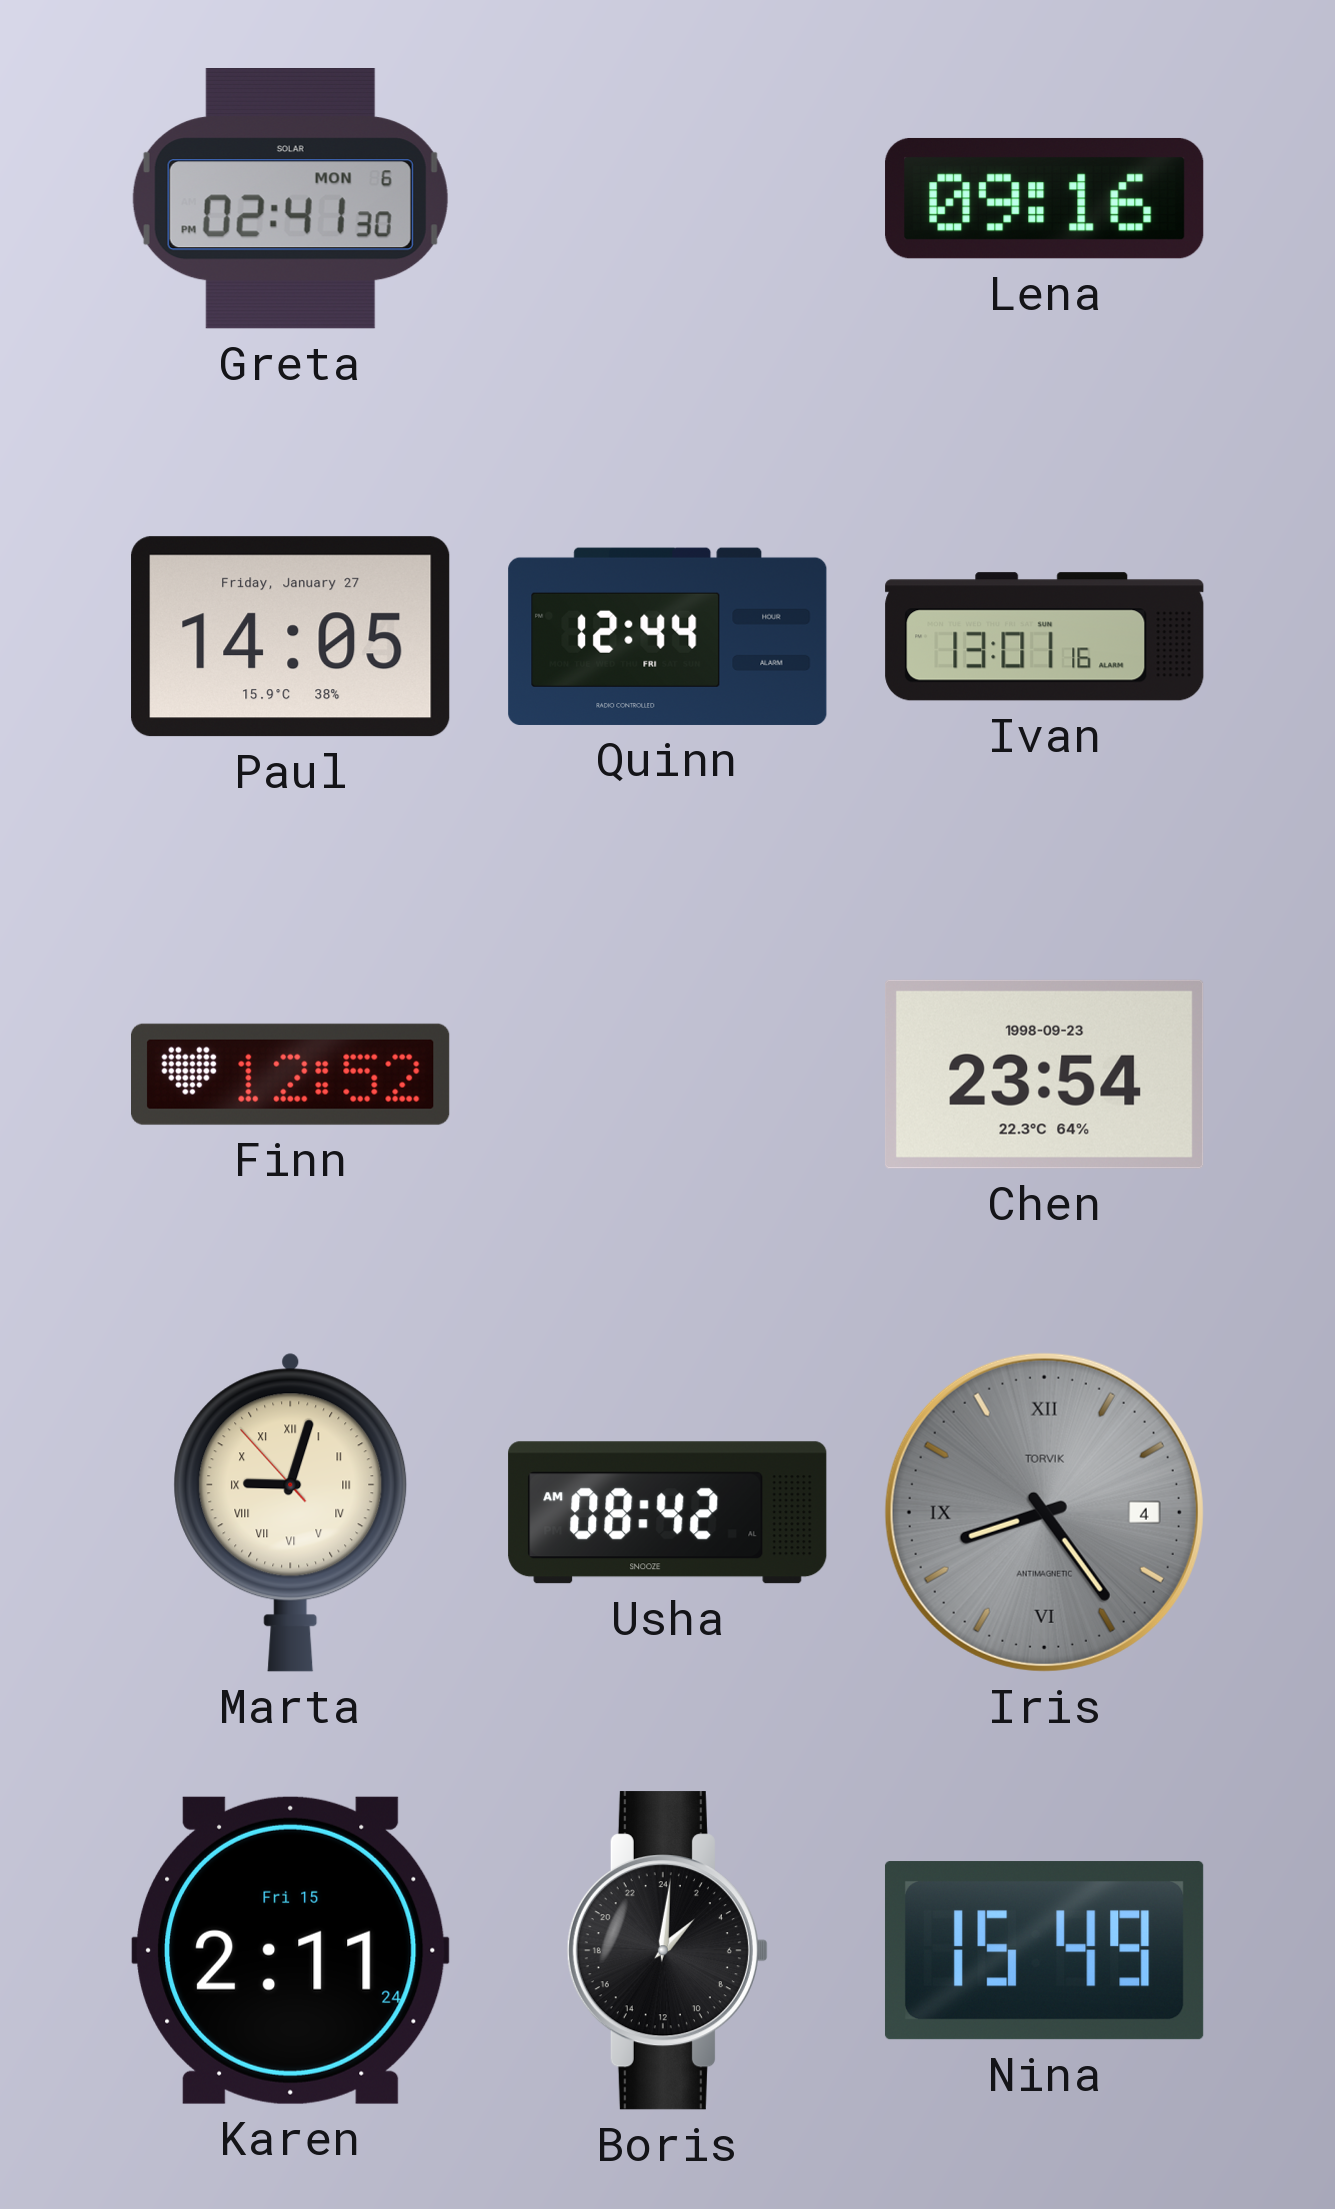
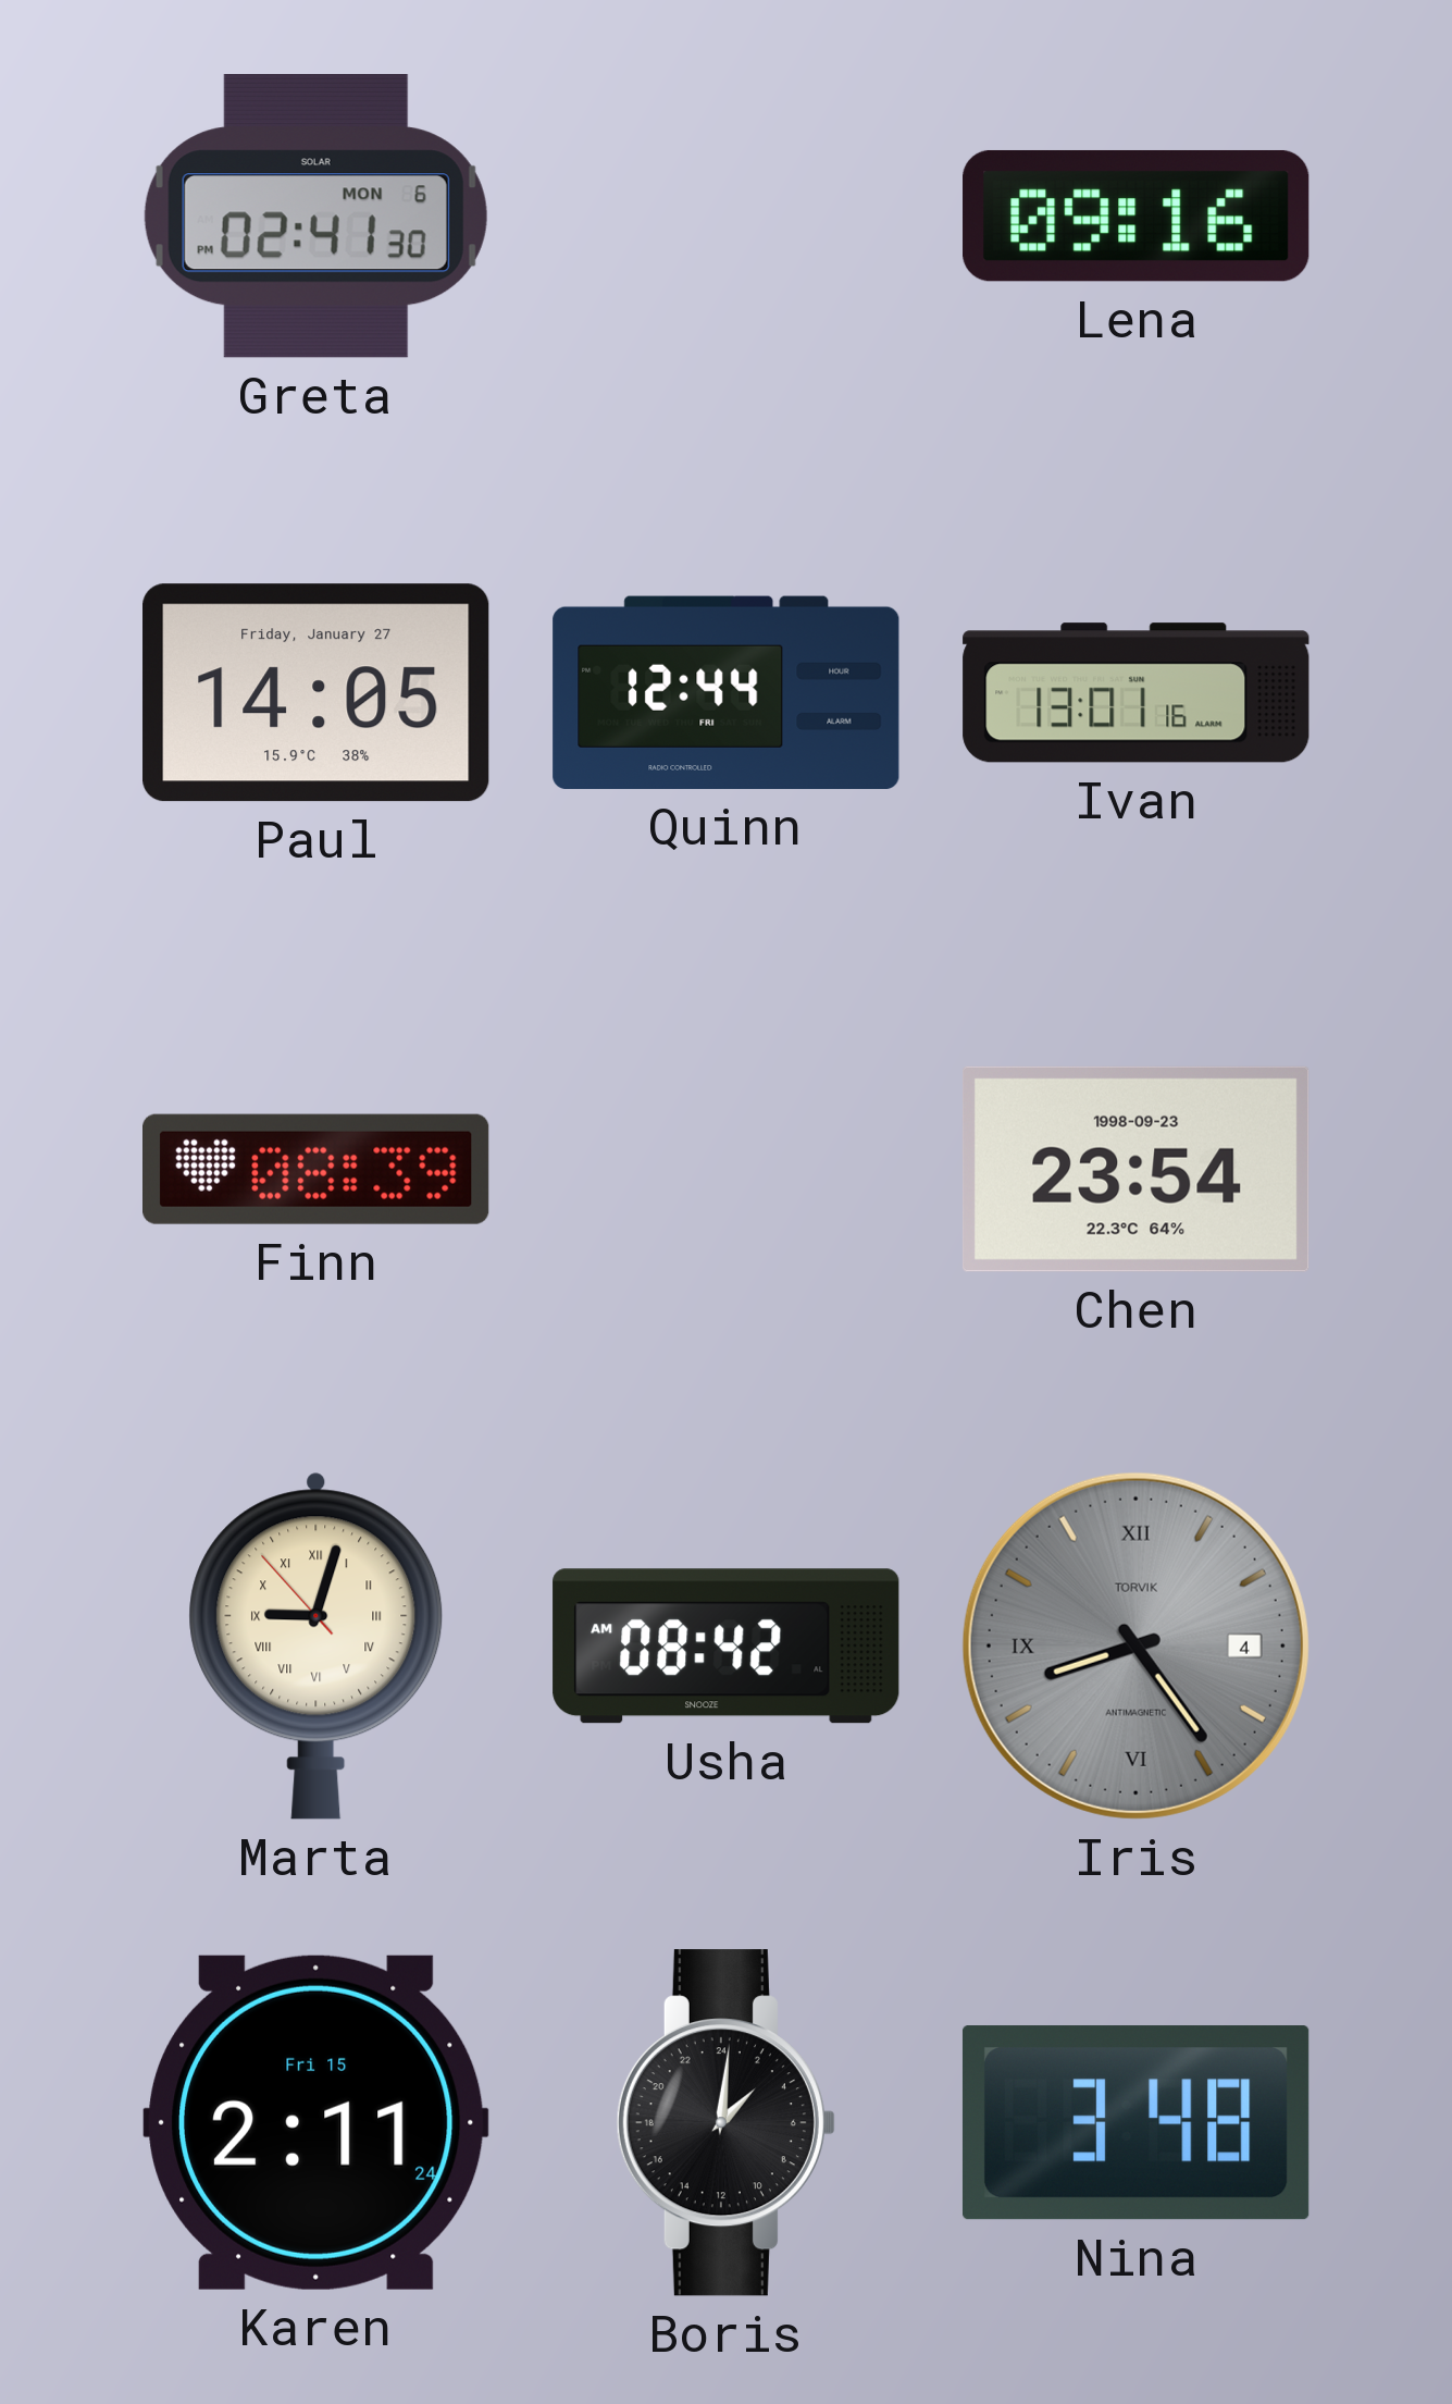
Finn: 12:52 -> 08:39
Nina: 15:49 -> 3:48
